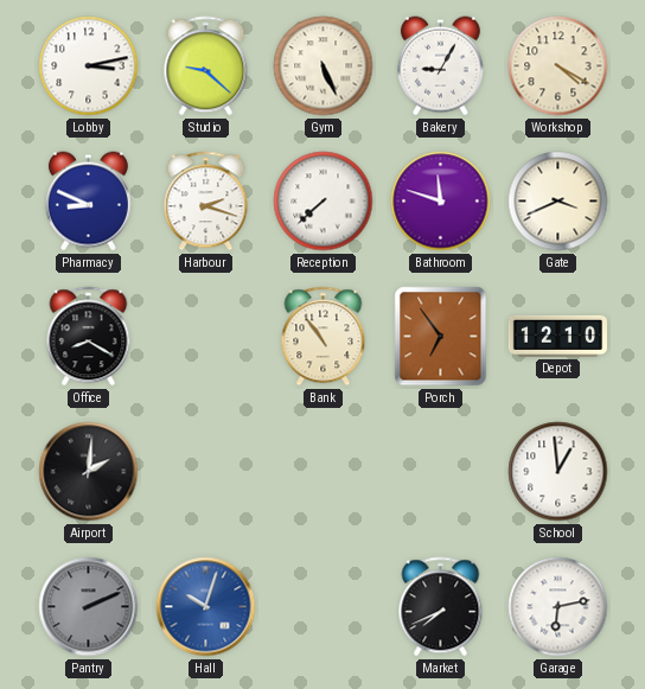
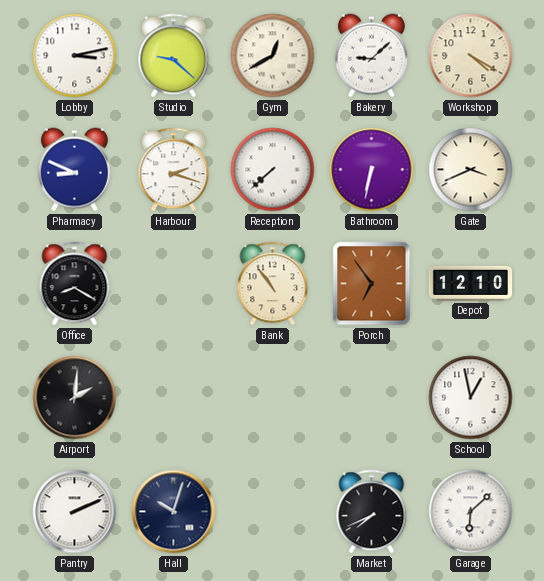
Gym: 5:26 -> 12:40
Bakery: 9:05 -> 9:08
Bathroom: 11:48 -> 6:32
School: 12:59 -> 12:58
Pantry dial: grey -> white
Hall dial: blue -> navy
Garage: 6:13 -> 6:08
